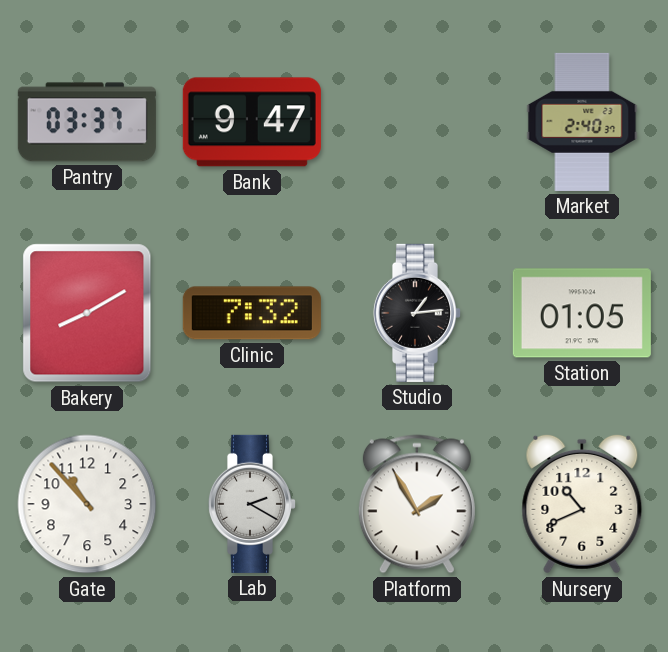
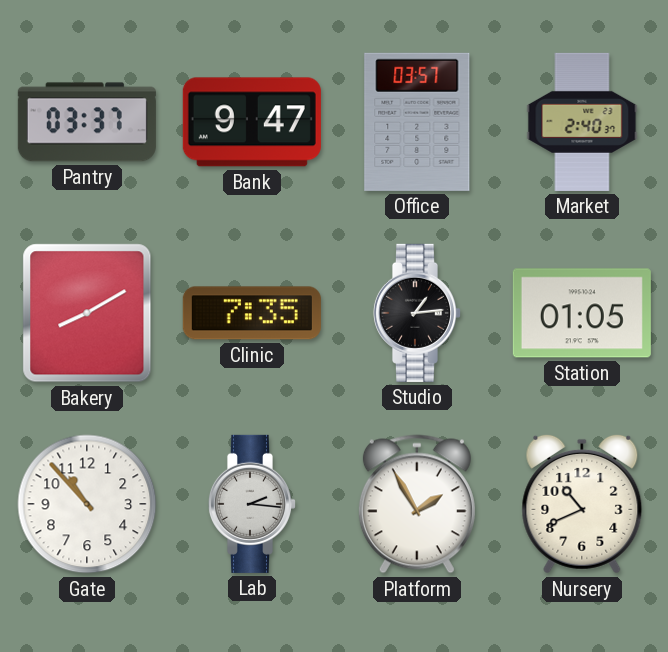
Office: none -> 03:57
Clinic: 7:32 -> 7:35
Lab: 2:20 -> 2:16
